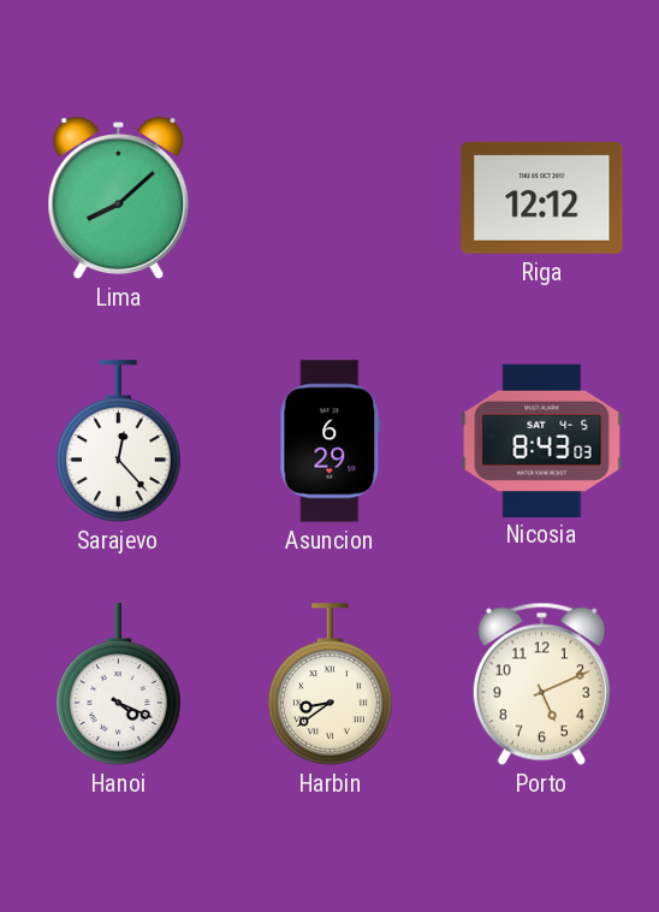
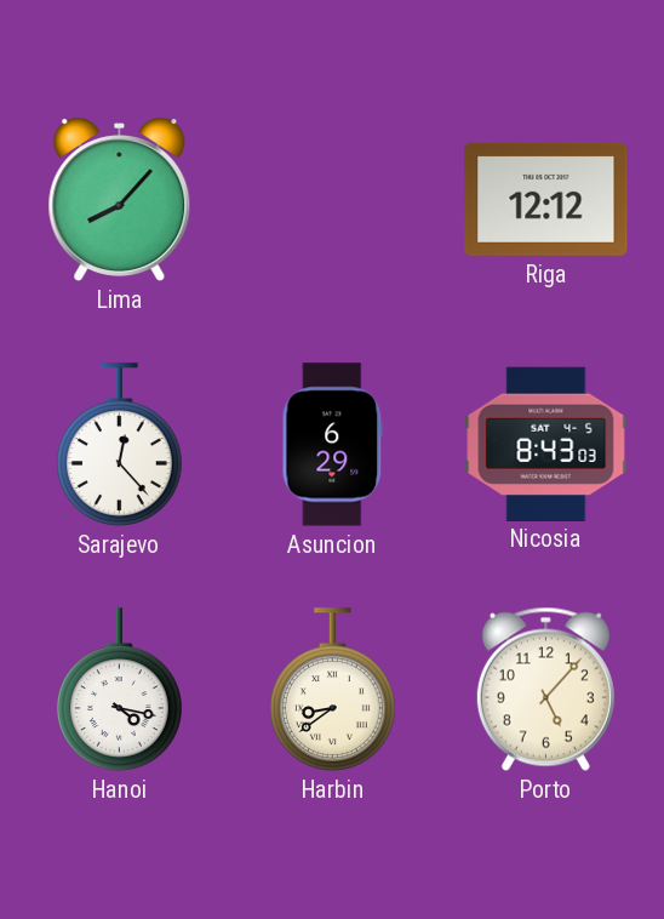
Lima: 8:08 -> 8:07
Hanoi: 4:19 -> 4:17
Porto: 5:11 -> 5:07
